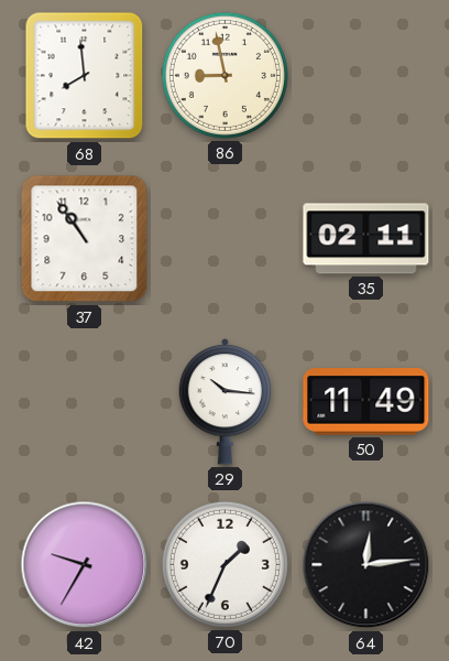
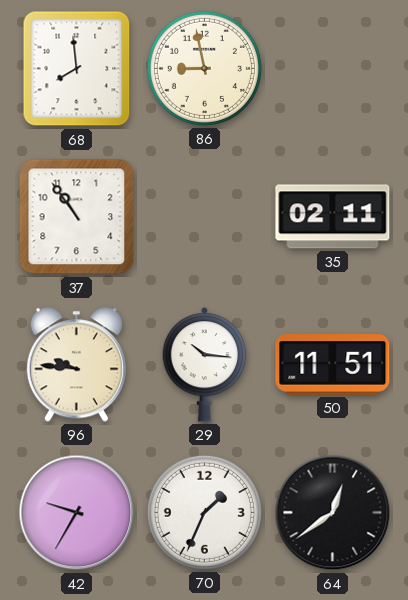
96: none -> 9:46
50: 11:49 -> 11:51
64: 12:14 -> 12:39
